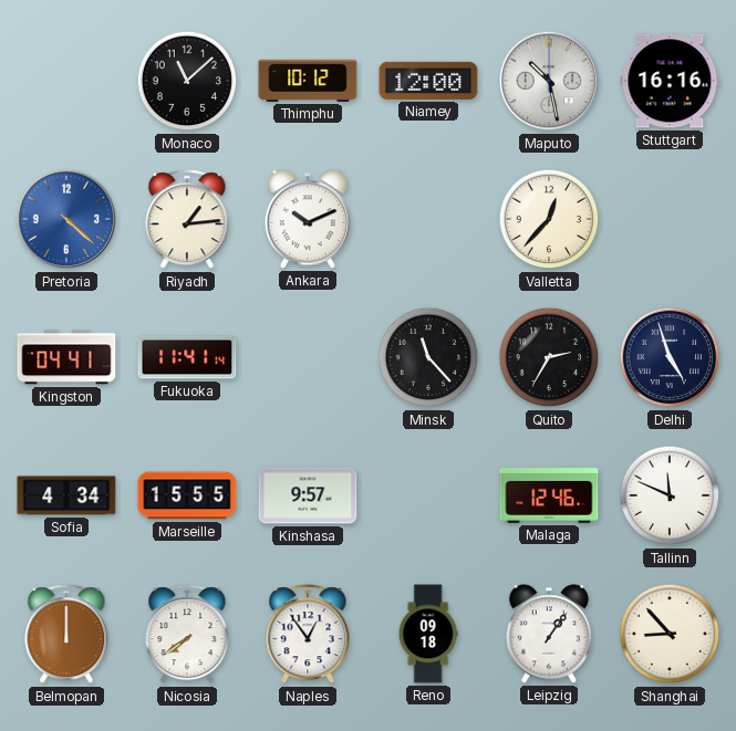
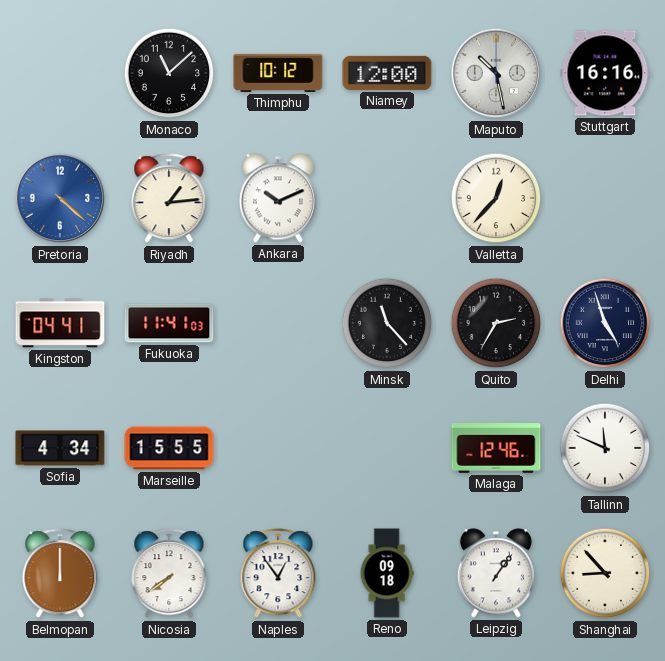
Fukuoka: 11:41:14 -> 11:41:03
Kinshasa: 9:57 -> none
